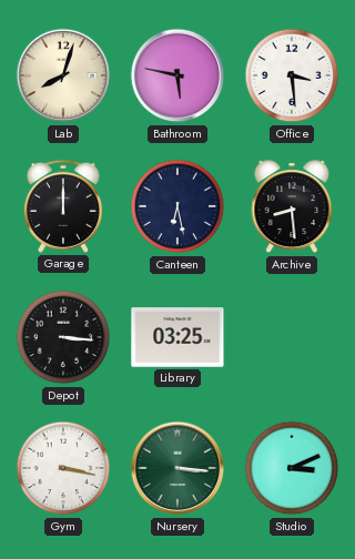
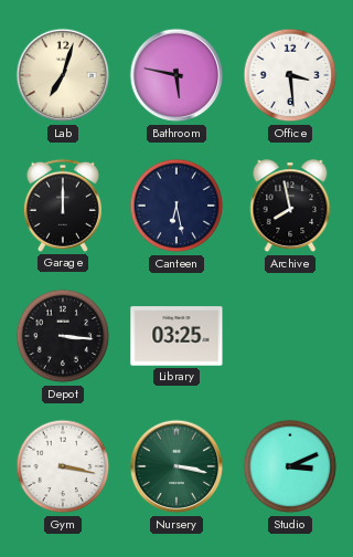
Lab: 8:03 -> 7:03
Archive: 8:29 -> 7:58
Nursery: 3:16 -> 3:17
